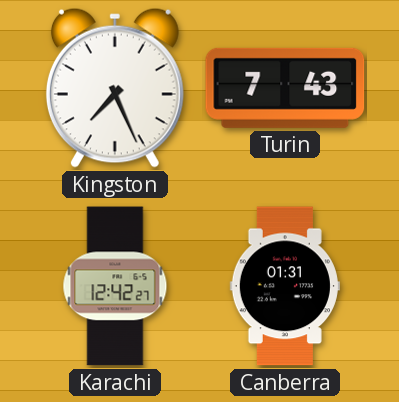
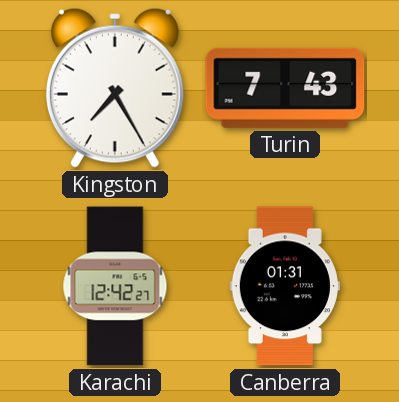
Kingston: 7:26 -> 7:25
